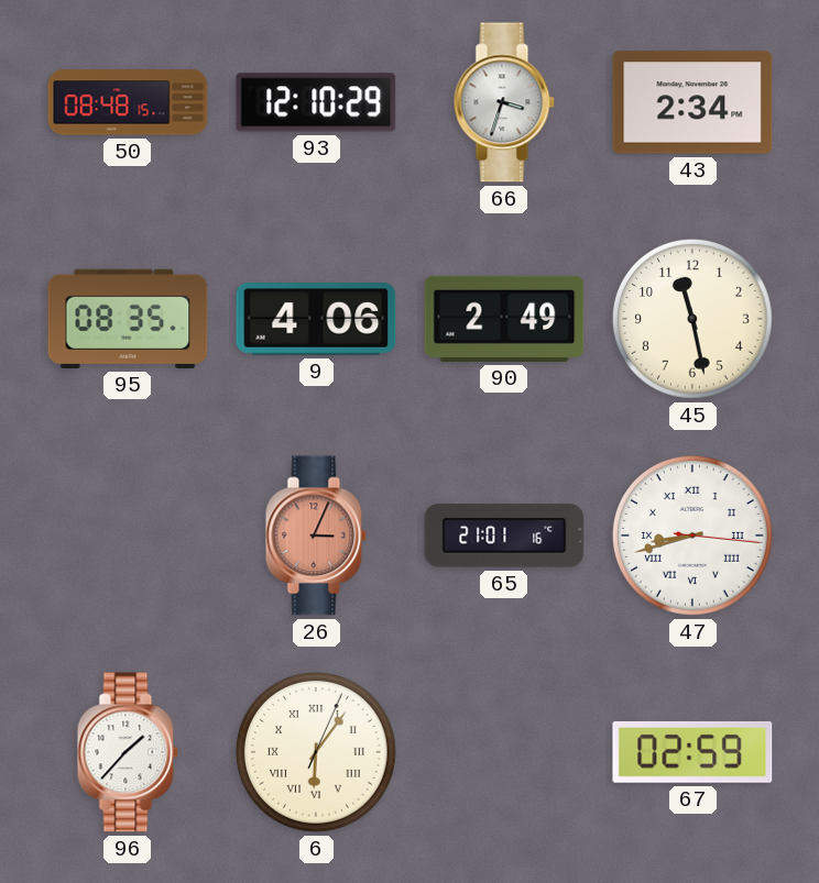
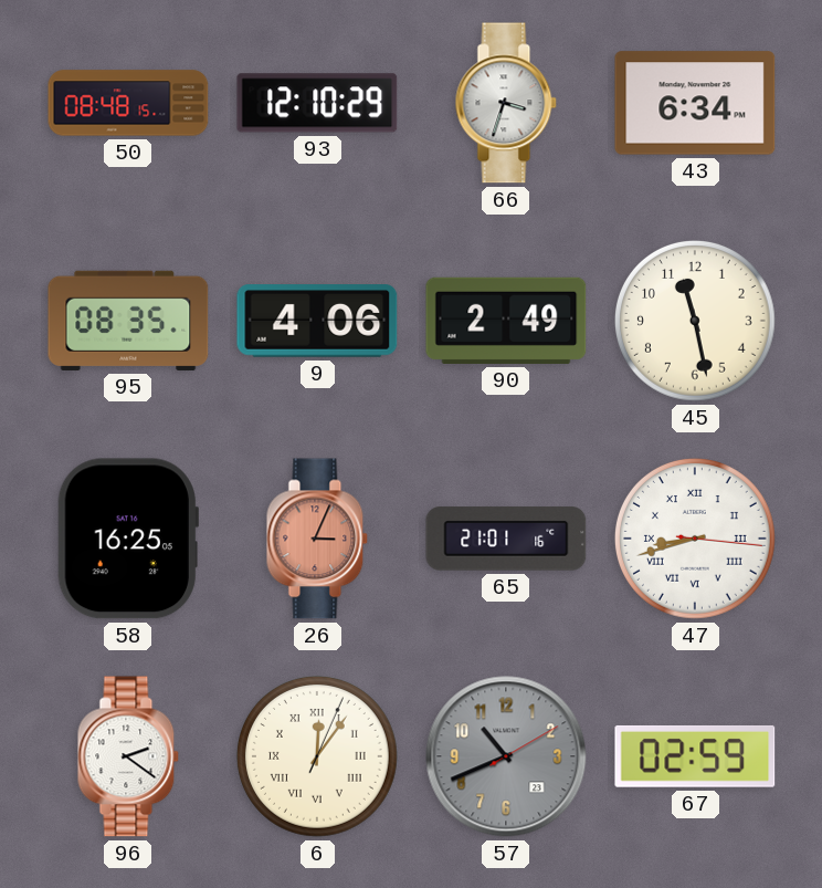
43: 2:34 -> 6:34
58: none -> 16:25
96: 1:37 -> 2:21
6: 6:06 -> 12:06
57: none -> 10:41
